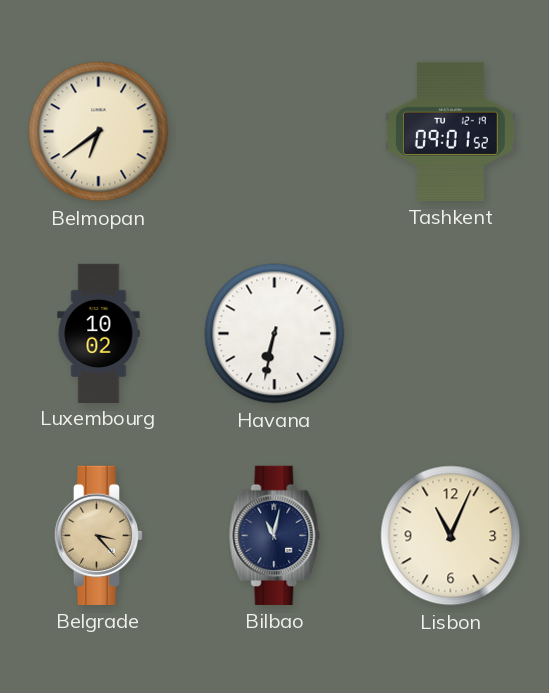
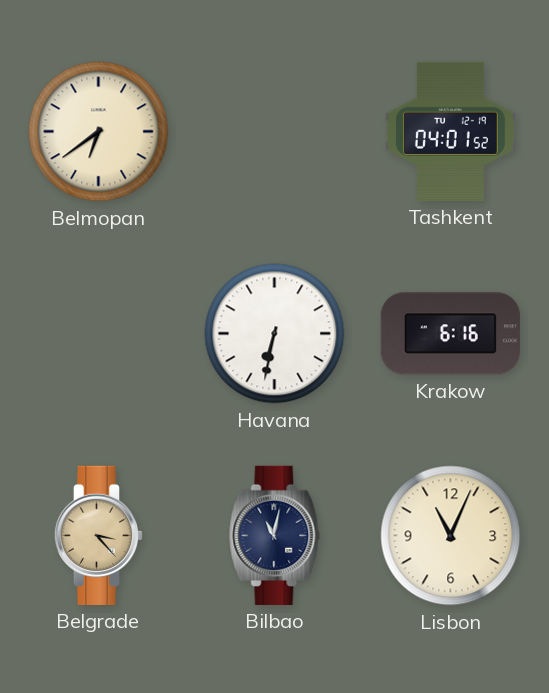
Tashkent: 09:01 -> 04:01
Luxembourg: 10:02 -> none
Krakow: none -> 6:16
